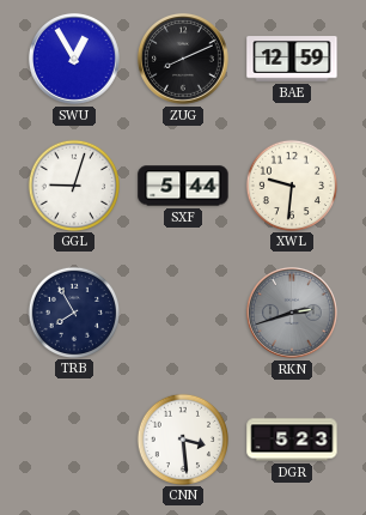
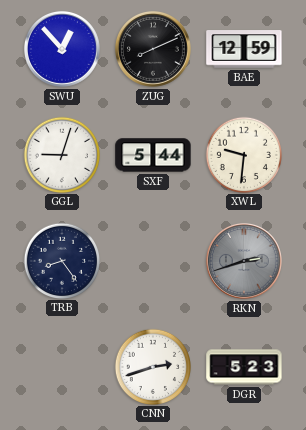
SWU: 12:55 -> 12:53
TRB: 7:55 -> 8:24
CNN: 3:29 -> 2:42
